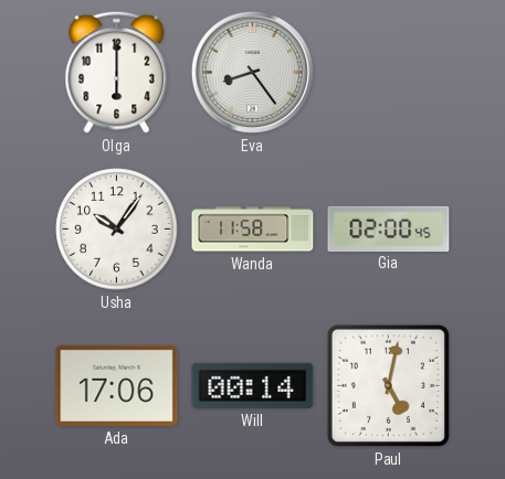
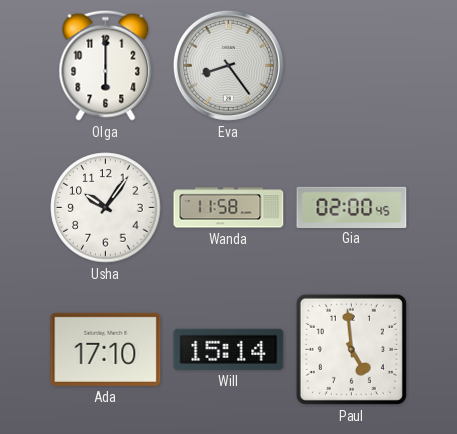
Ada: 17:06 -> 17:10
Will: 00:14 -> 15:14
Paul: 5:02 -> 4:59
